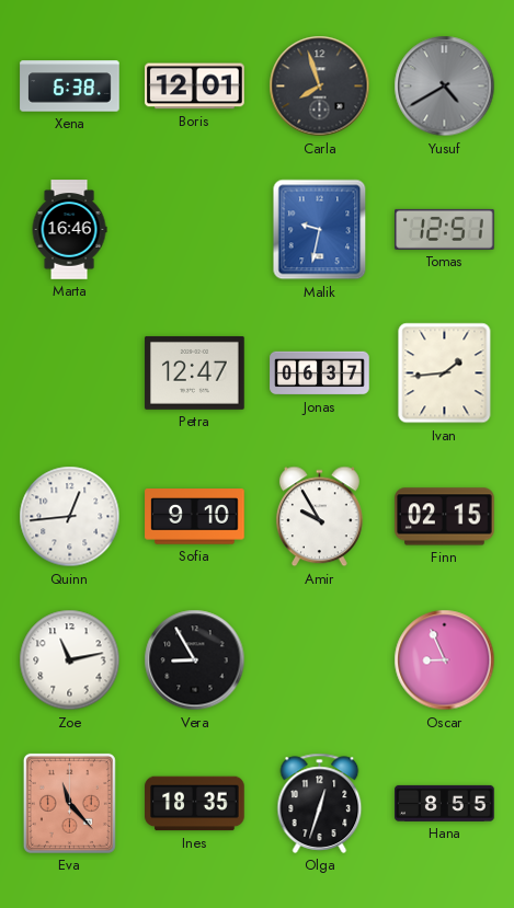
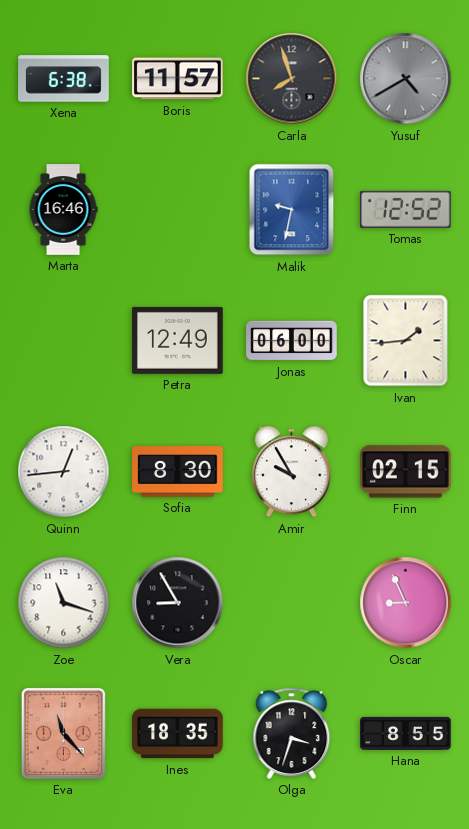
Boris: 12:01 -> 11:57
Tomas: 12:51 -> 12:52
Petra: 12:47 -> 12:49
Jonas: 06:37 -> 06:00
Sofia: 9:10 -> 8:30
Zoe: 11:13 -> 11:18
Olga: 12:33 -> 3:33
